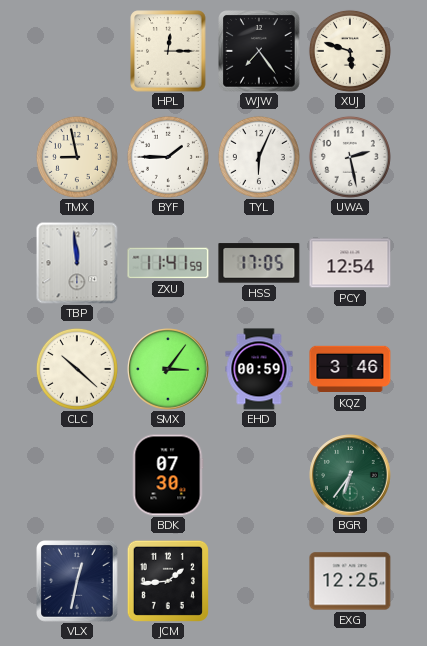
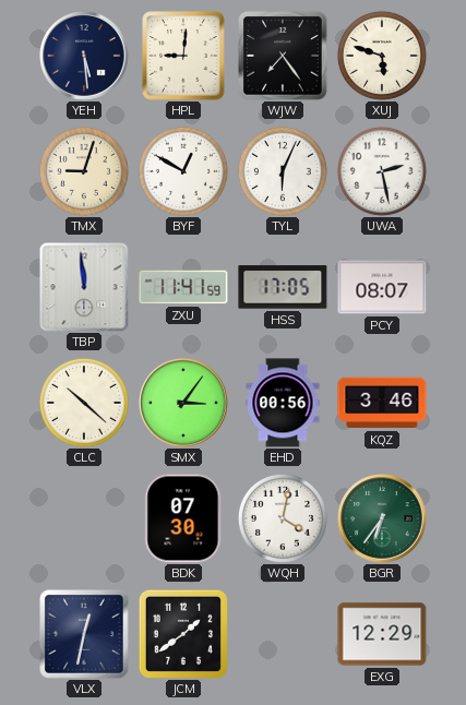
YEH: none -> 5:29
HPL: 12:15 -> 9:01
TMX: 8:58 -> 9:03
BYF: 1:45 -> 12:50
PCY: 12:54 -> 08:07
EHD: 00:59 -> 00:56
WQH: none -> 4:02
JCM: 1:44 -> 1:39
EXG: 12:25 -> 12:29
